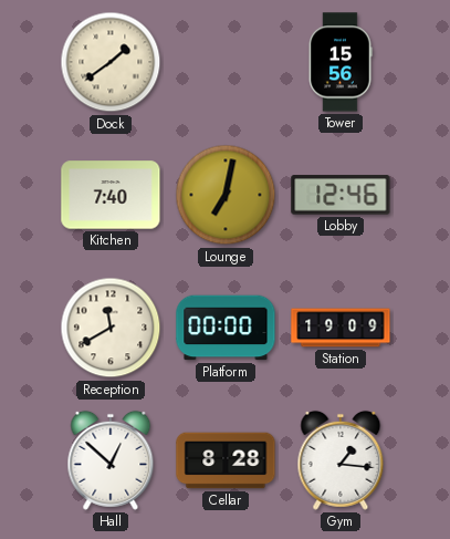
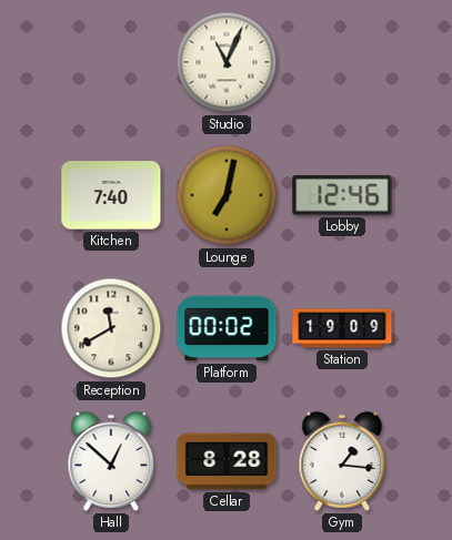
Dock: 1:39 -> none
Studio: none -> 11:04
Tower: 15:56 -> none
Platform: 00:00 -> 00:02
